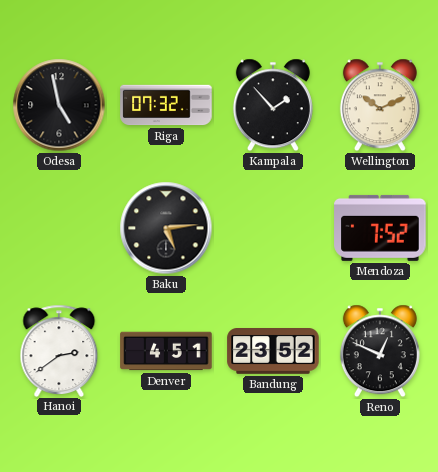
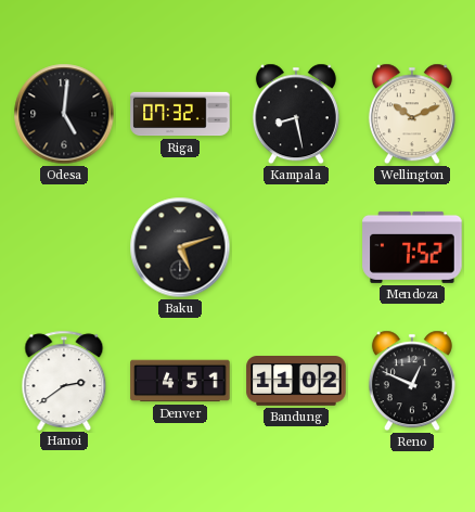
Odesa: 4:58 -> 5:01
Kampala: 1:53 -> 8:28
Baku: 5:14 -> 5:12
Bandung: 23:52 -> 11:02
